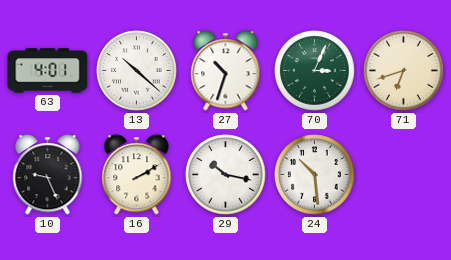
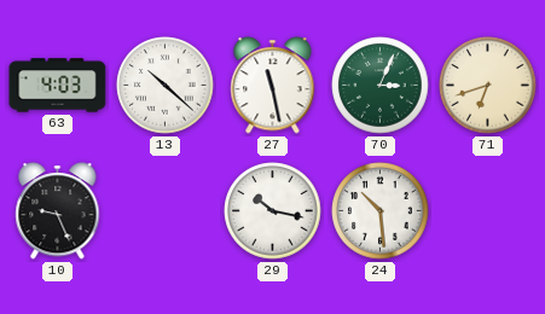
63: 4:01 -> 4:03
27: 10:33 -> 11:28
16: 2:10 -> none
